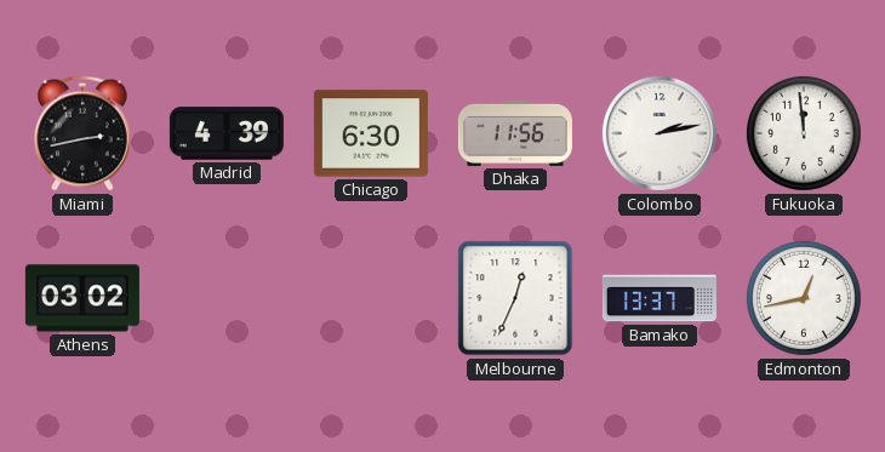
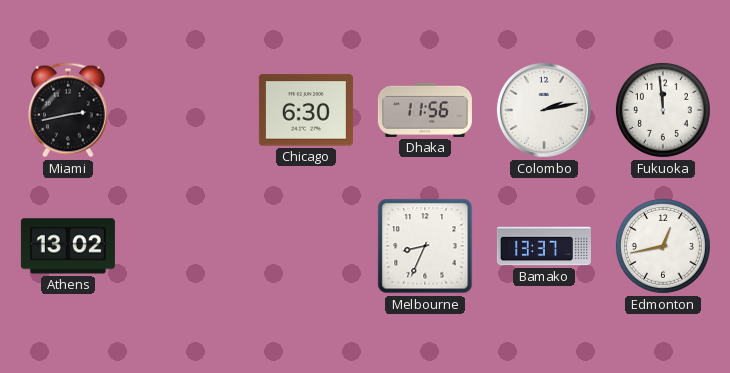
Madrid: 4:39 -> none
Athens: 03:02 -> 13:02
Melbourne: 12:34 -> 8:34
